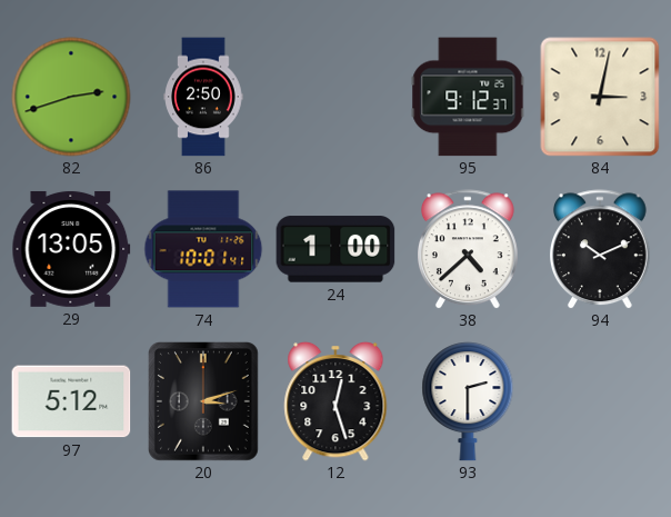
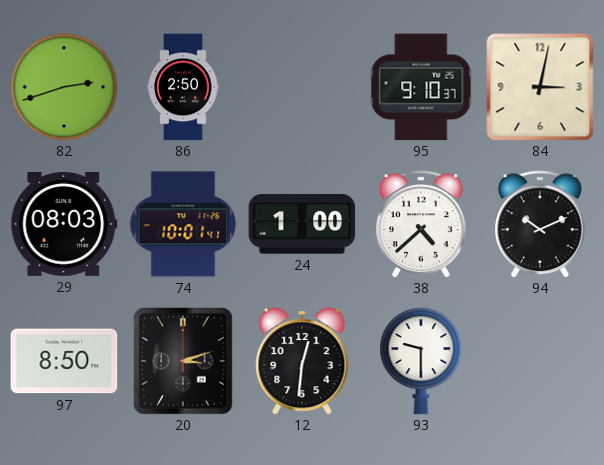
95: 9:12 -> 9:10
29: 13:05 -> 08:03
97: 5:12 -> 8:50
12: 12:27 -> 12:31
93: 2:30 -> 9:30
